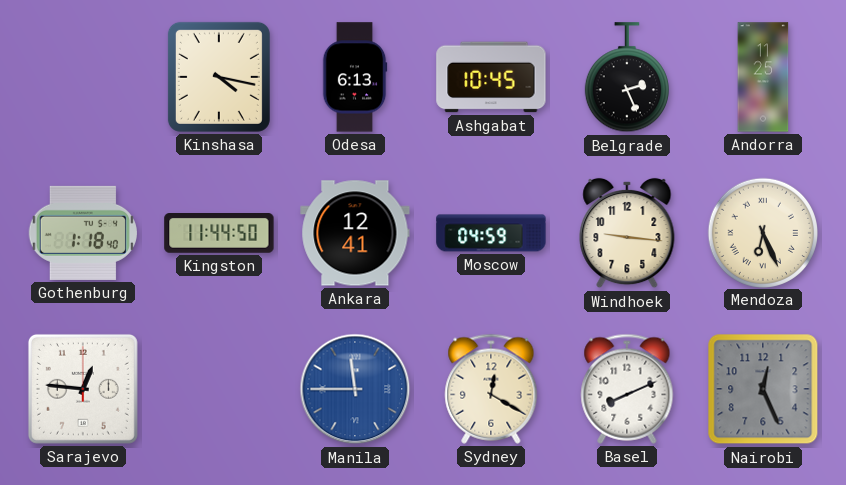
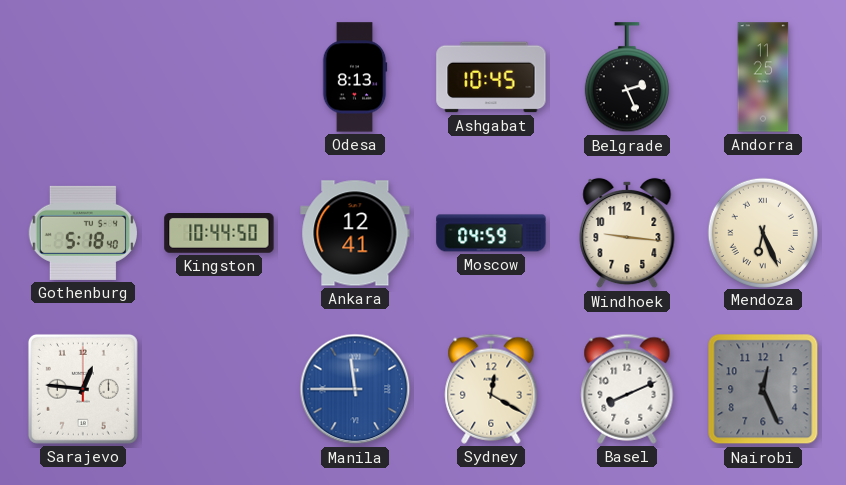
Kinshasa: 4:17 -> none
Odesa: 6:13 -> 8:13
Gothenburg: 1:18 -> 5:18
Kingston: 11:44 -> 10:44
